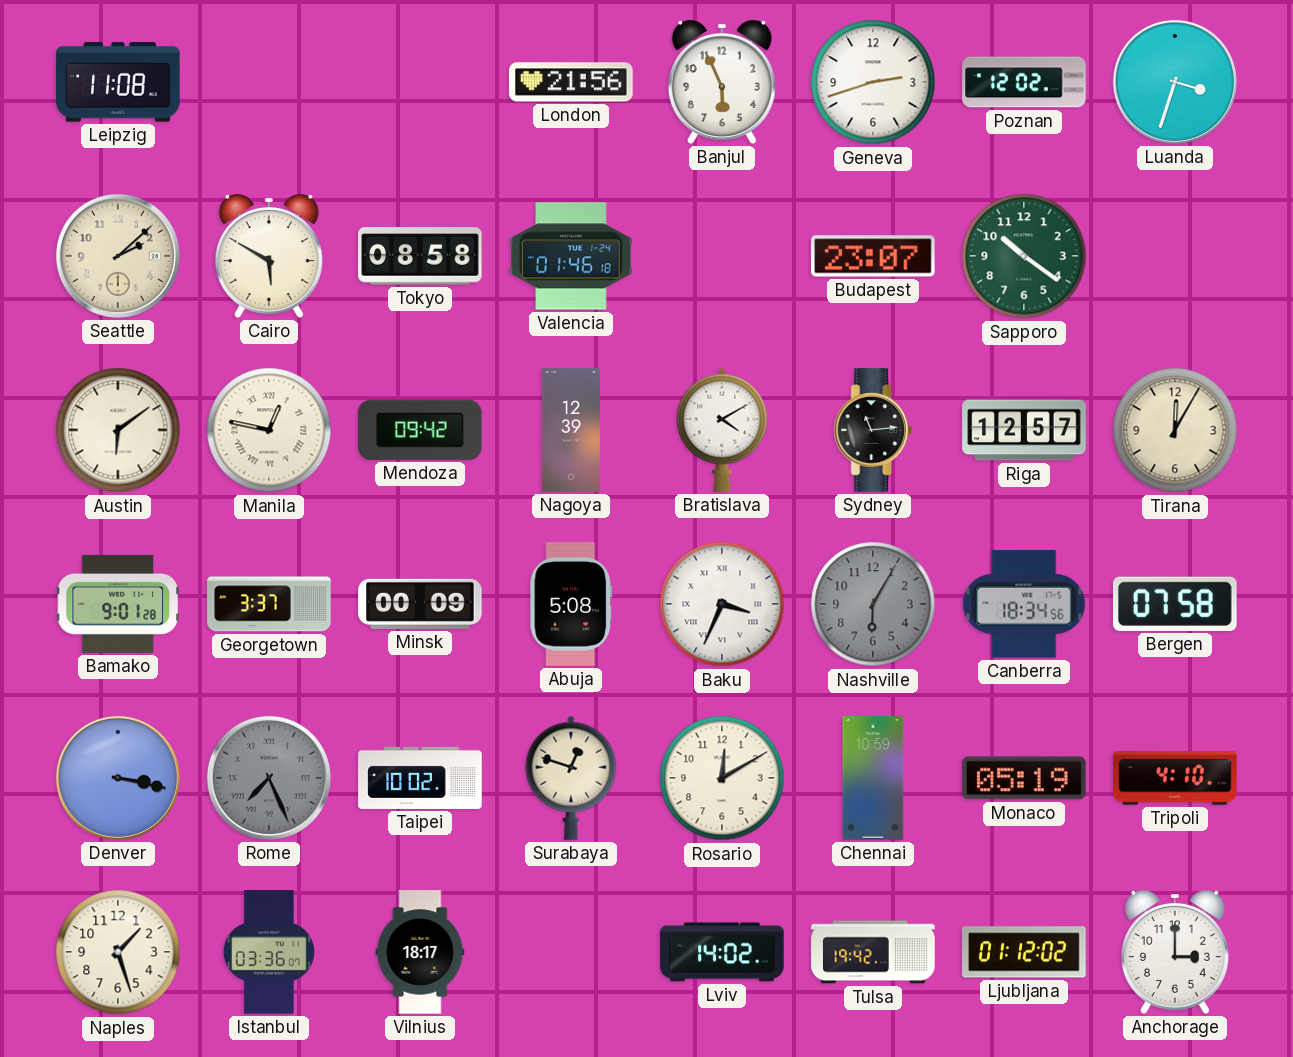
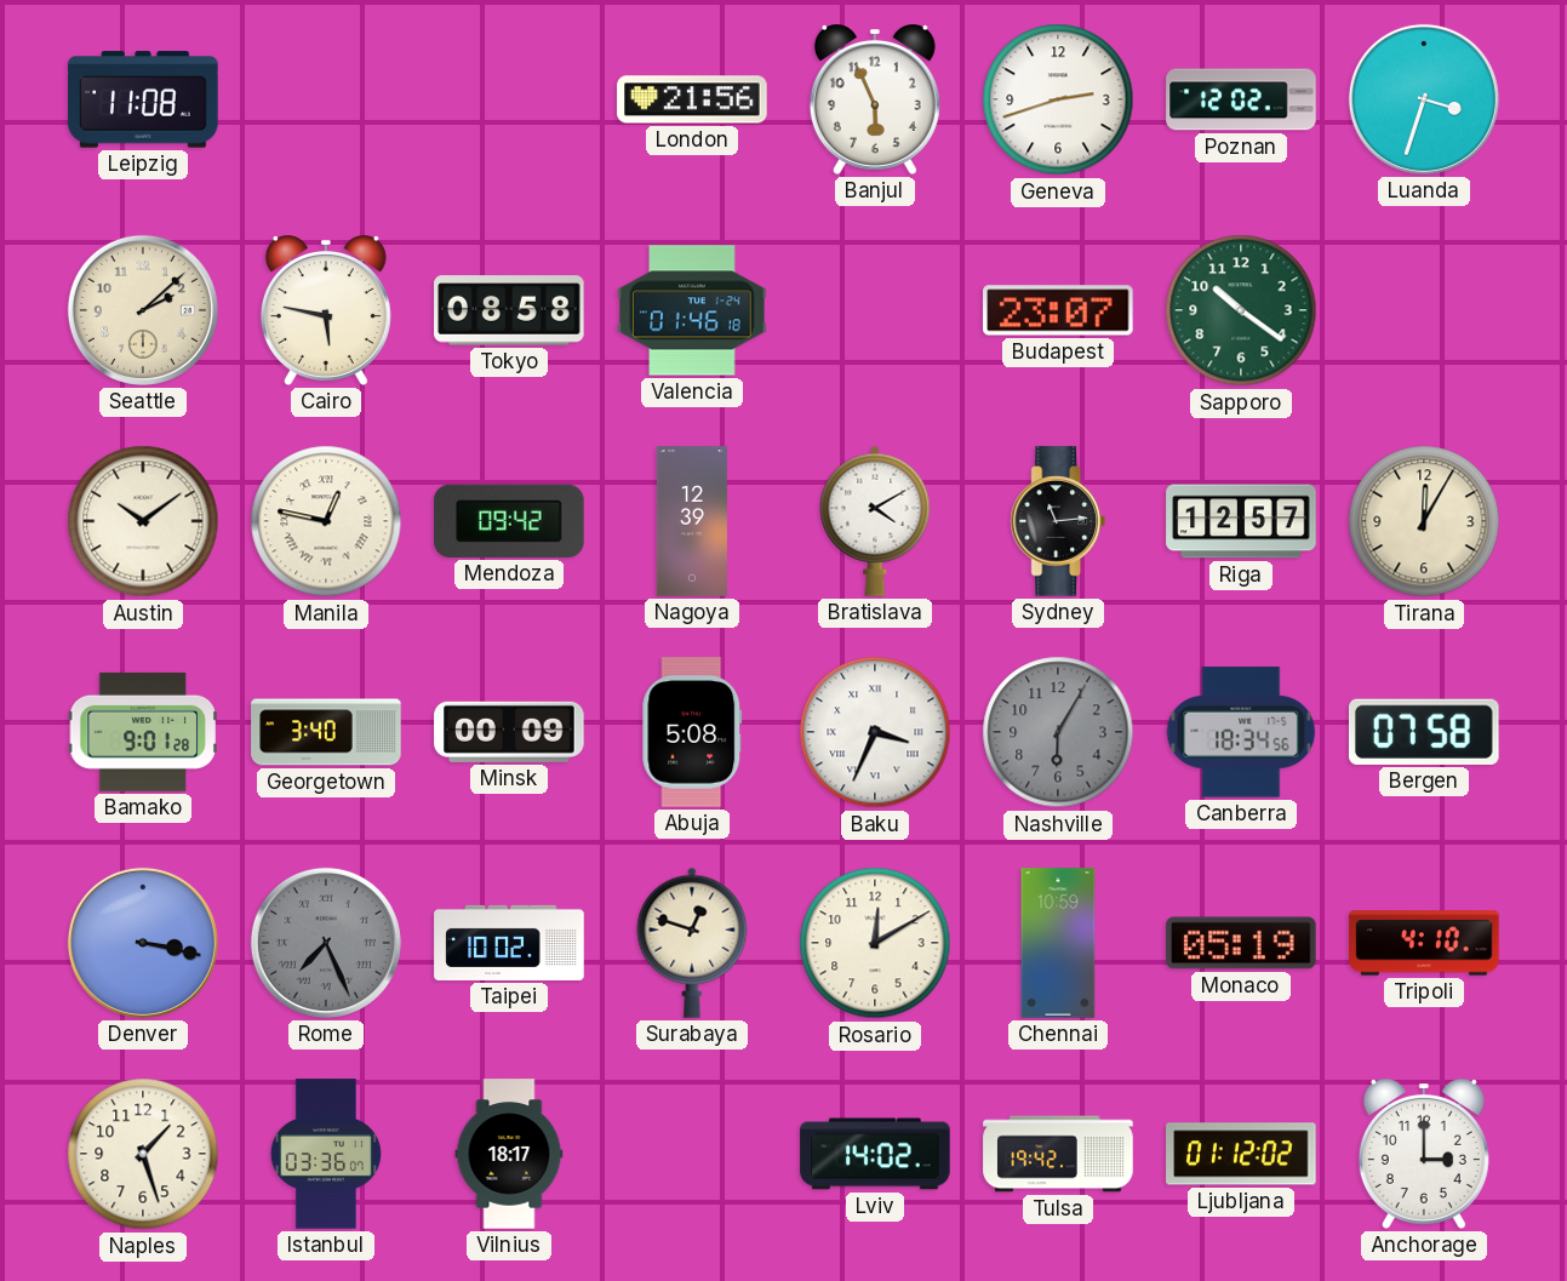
Cairo: 5:50 -> 5:47
Austin: 6:09 -> 10:09
Georgetown: 3:37 -> 3:40
